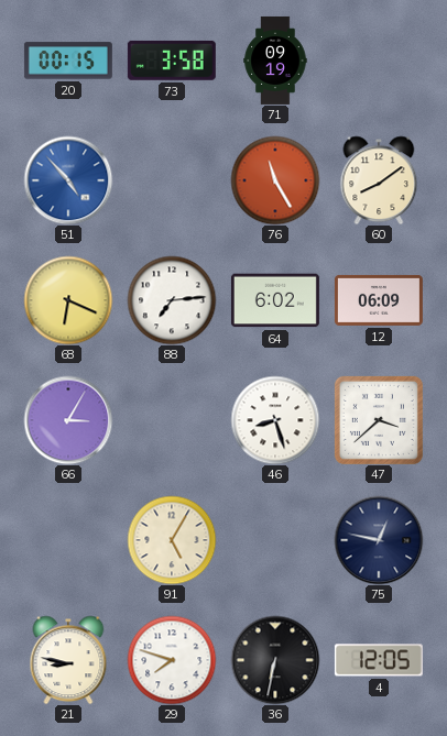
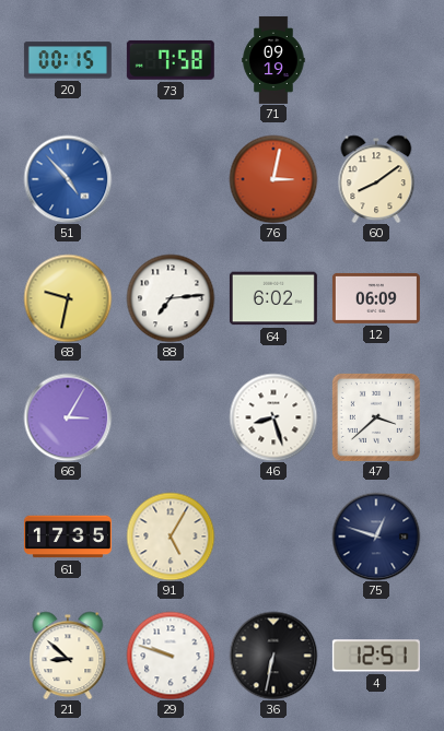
73: 3:58 -> 7:58
76: 11:25 -> 3:02
68: 6:19 -> 9:32
61: none -> 17:35
75: 12:47 -> 12:48
21: 8:47 -> 8:52
29: 7:48 -> 9:48
4: 12:05 -> 12:51
